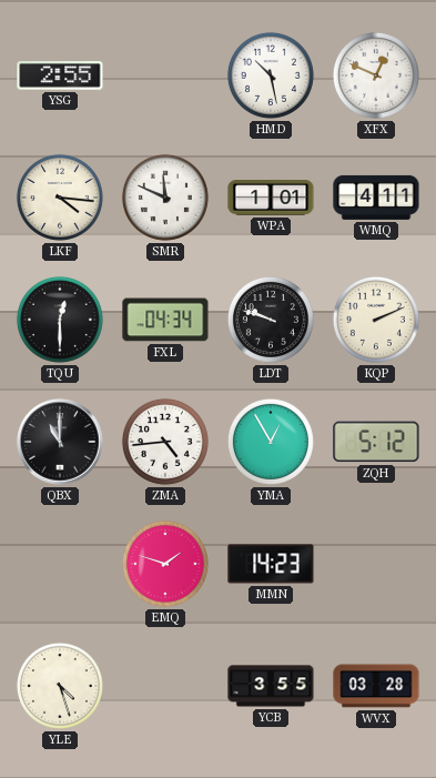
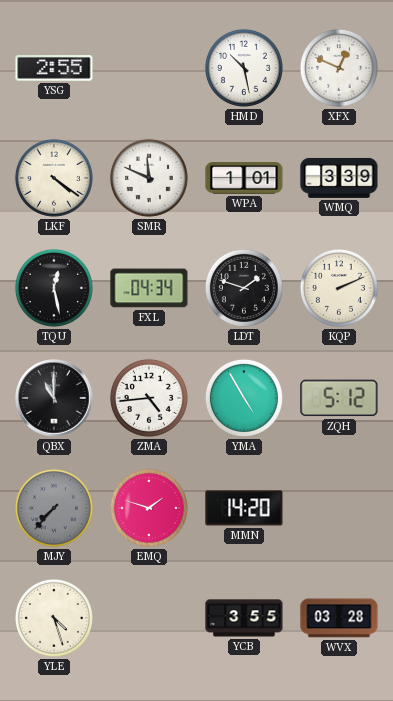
LKF: 4:16 -> 4:21
WMQ: 4:11 -> 3:39
TQU: 12:30 -> 12:28
LDT: 9:48 -> 1:48
YMA: 12:55 -> 4:55
MJY: none -> 7:37
MMN: 14:23 -> 14:20
